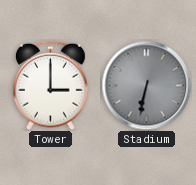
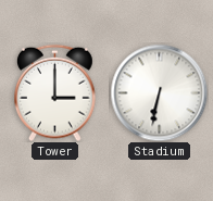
Stadium dial: grey -> white
